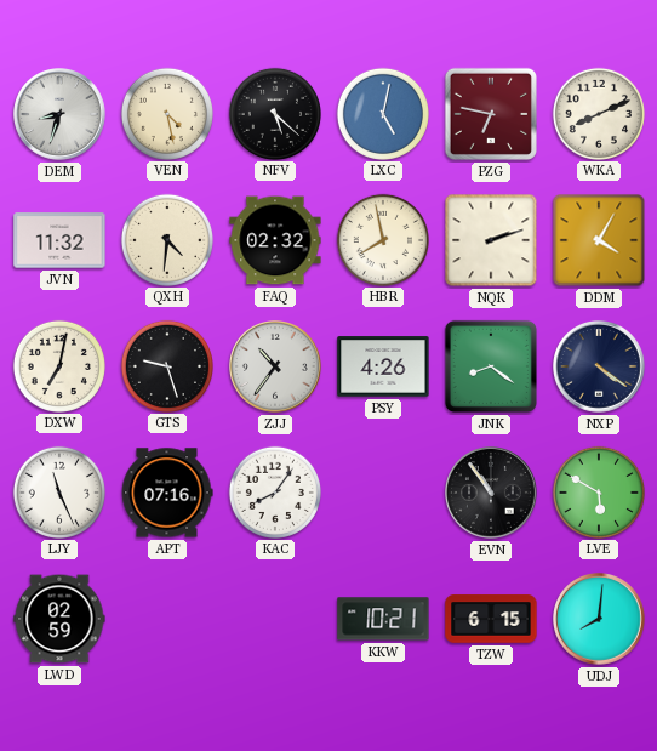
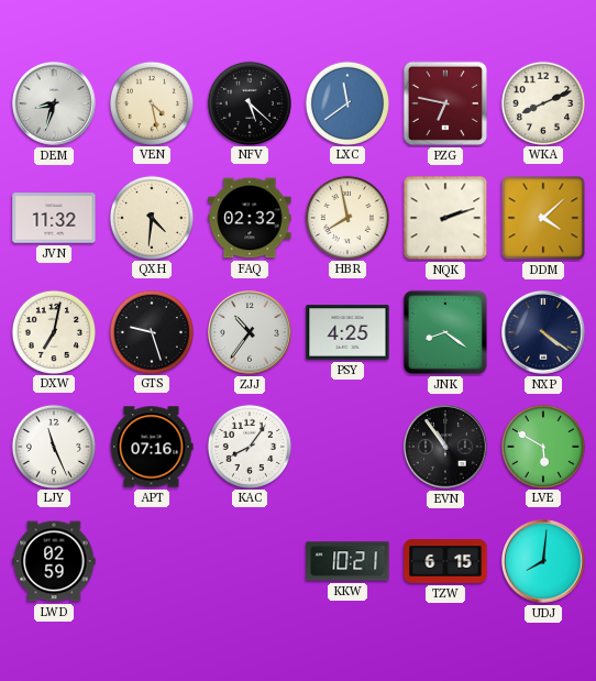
LXC: 5:02 -> 11:39
DDM: 4:05 -> 4:08
PSY: 4:26 -> 4:25
